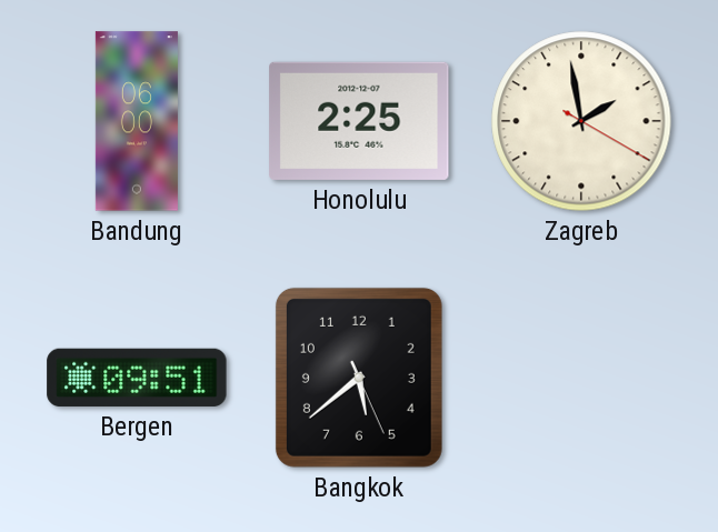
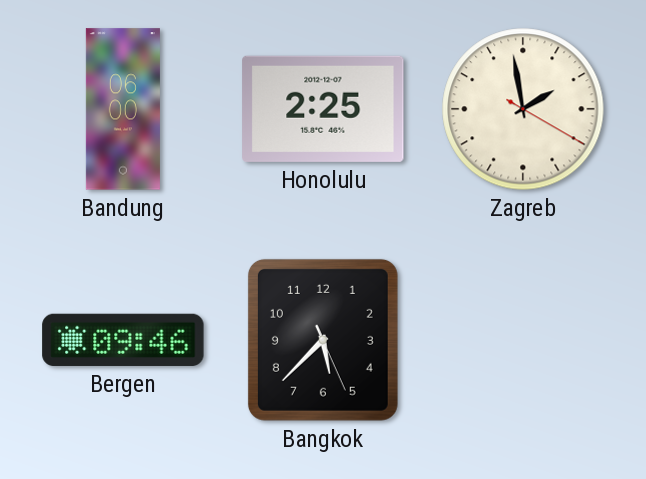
Bergen: 09:51 -> 09:46
Bangkok: 5:38 -> 5:37
